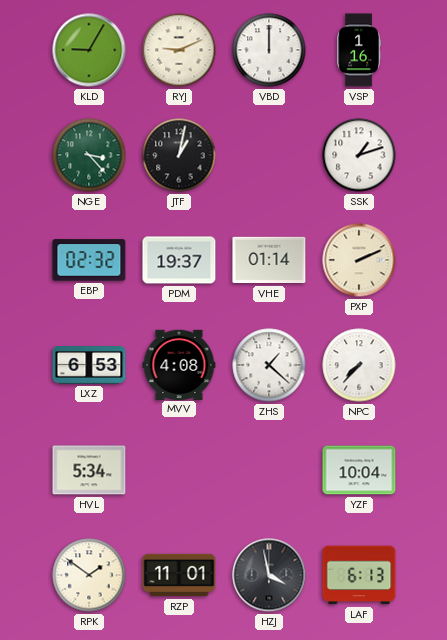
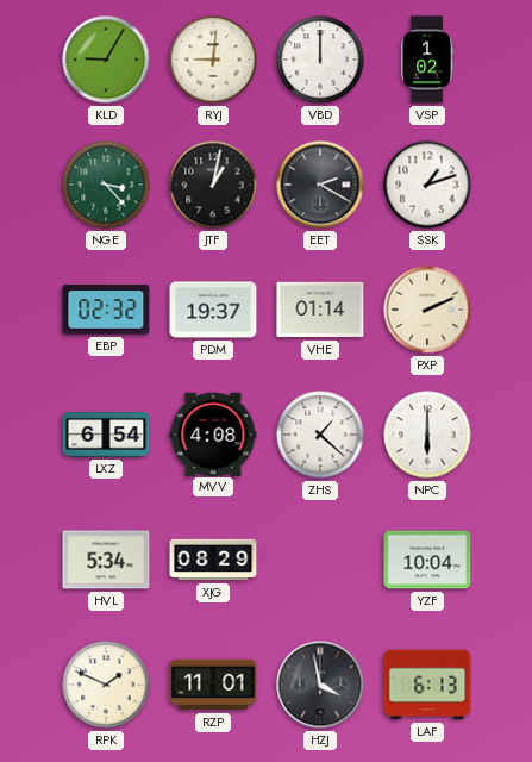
RYJ: 9:11 -> 9:01
VSP: 1:16 -> 1:02
EET: none -> 2:20
LXZ: 6:53 -> 6:54
NPC: 7:37 -> 6:00
XJG: none -> 08:29
RPK: 1:51 -> 1:49
